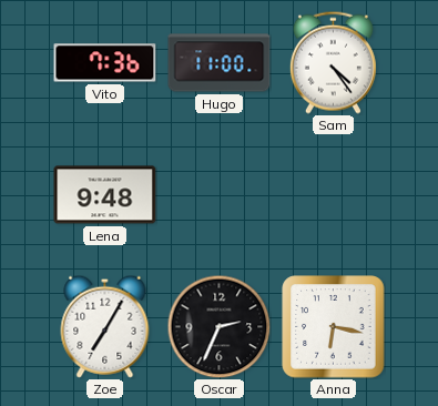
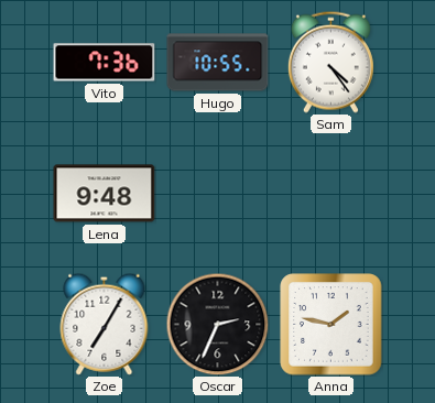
Hugo: 11:00 -> 10:55
Anna: 6:17 -> 1:47
